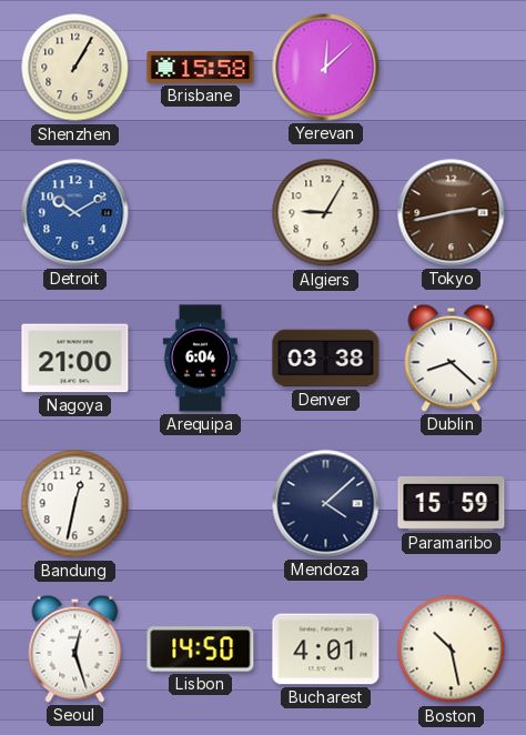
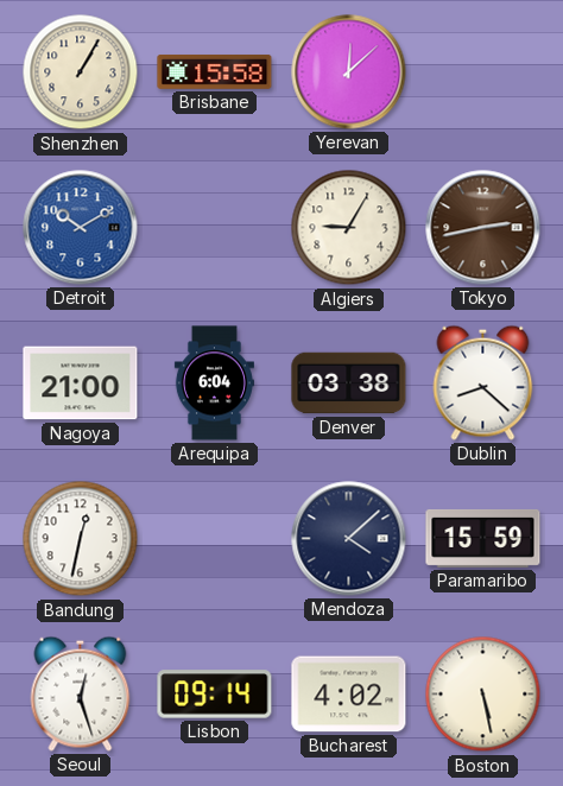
Lisbon: 14:50 -> 09:14
Bucharest: 4:01 -> 4:02
Boston: 10:28 -> 5:28
